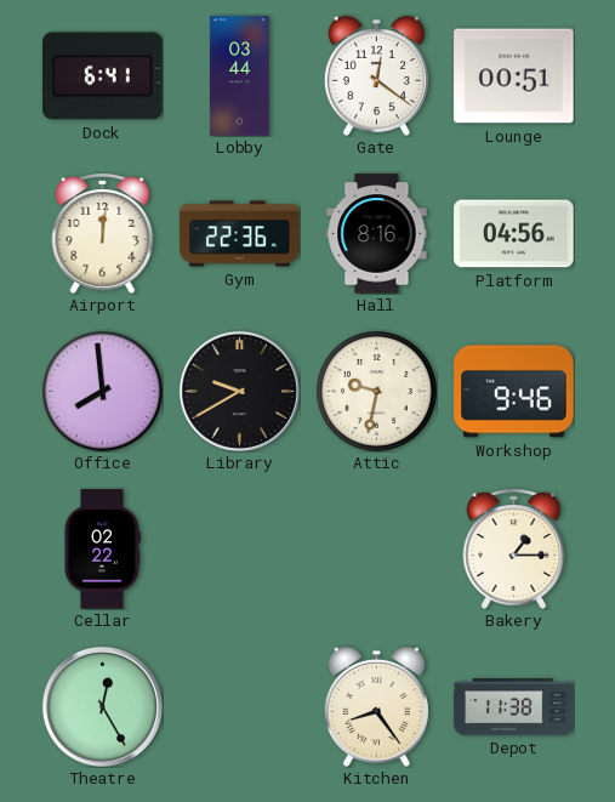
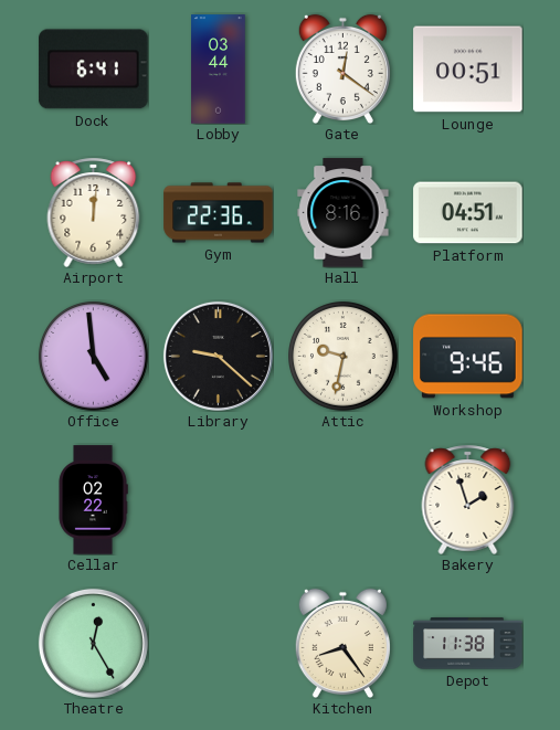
Platform: 04:56 -> 04:51
Office: 7:59 -> 4:59
Library: 9:40 -> 9:22
Bakery: 1:15 -> 1:57
